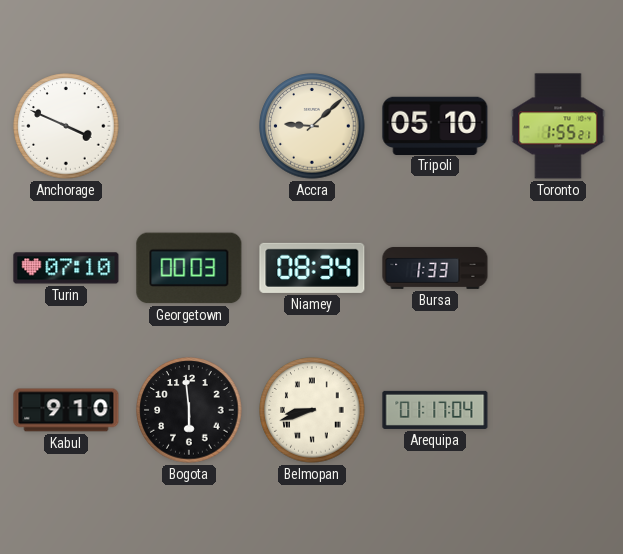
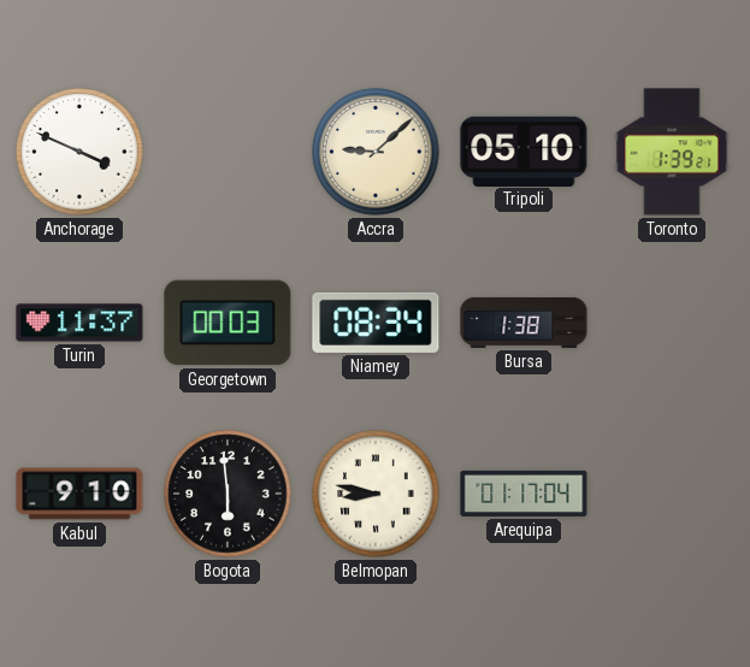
Toronto: 1:55 -> 1:39
Turin: 07:10 -> 11:37
Bursa: 1:33 -> 1:38
Belmopan: 8:42 -> 8:47
